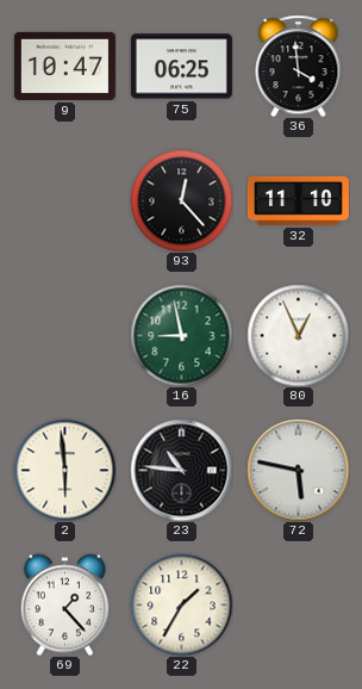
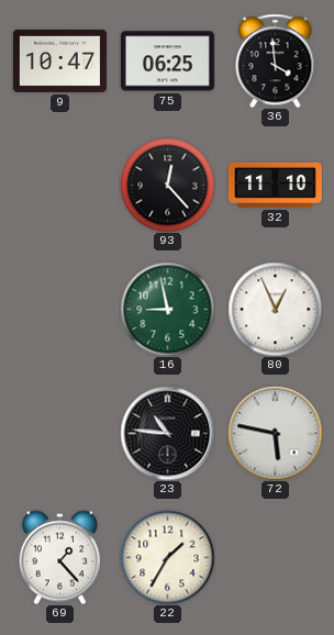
2: 5:59 -> none
